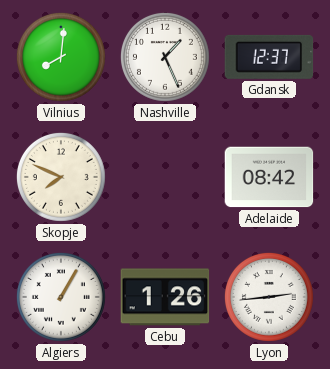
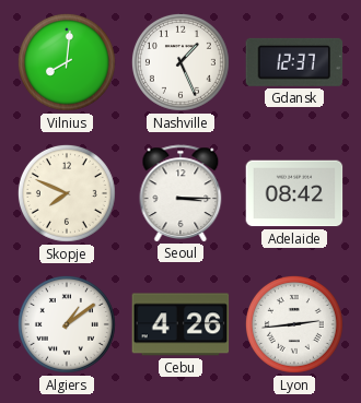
Seoul: none -> 3:15
Algiers: 1:05 -> 1:09
Cebu: 1:26 -> 4:26
